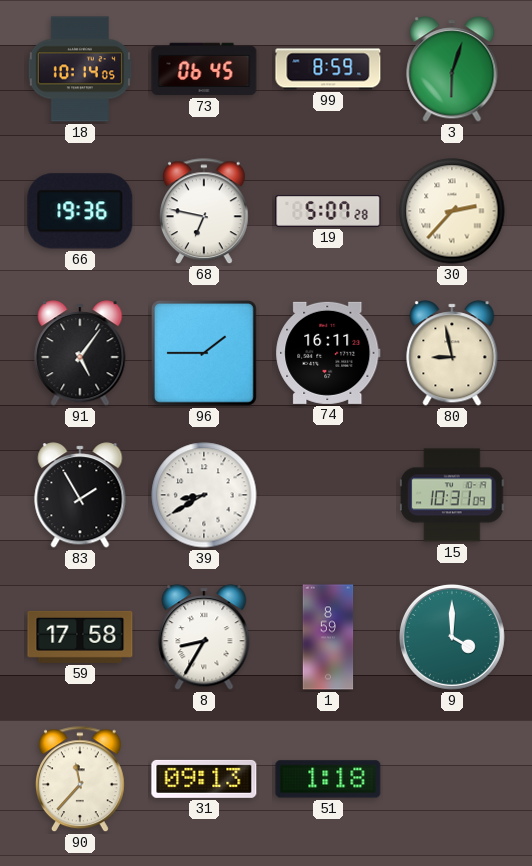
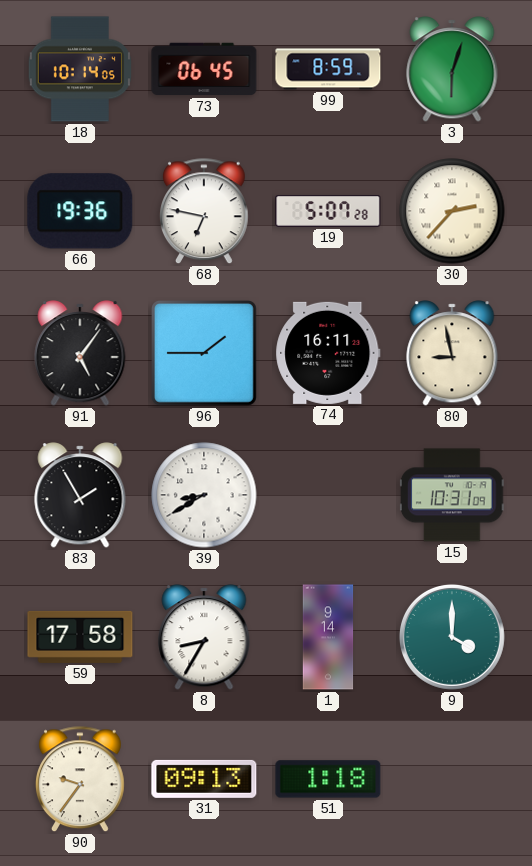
1: 8:59 -> 9:14
90: 11:37 -> 9:36
